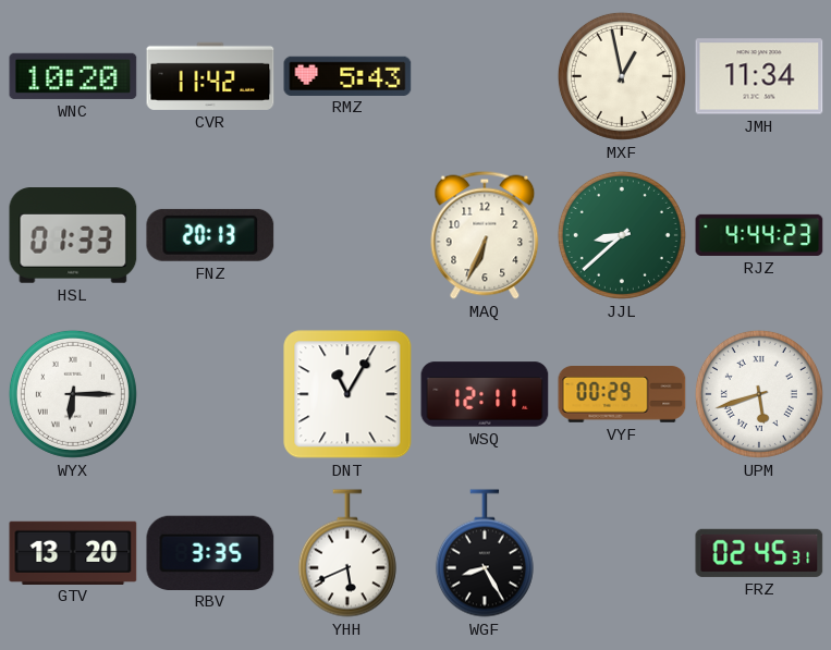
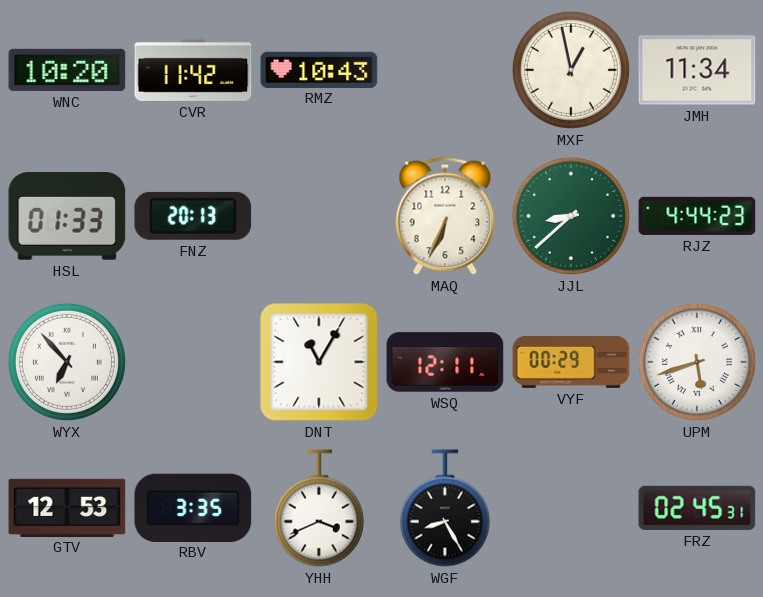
RMZ: 5:43 -> 10:43
WYX: 6:15 -> 6:53
GTV: 13:20 -> 12:53
YHH: 5:41 -> 3:41
